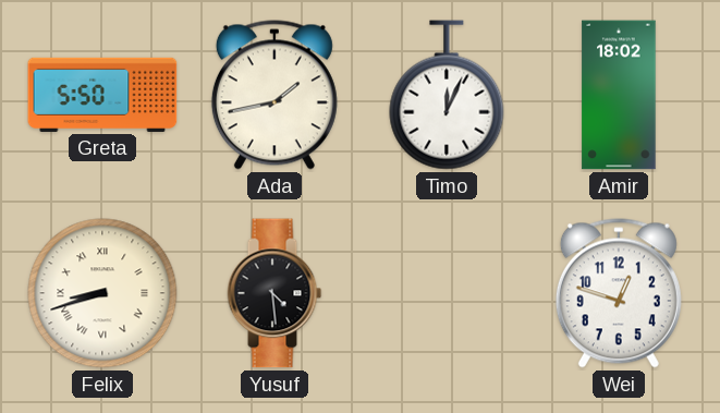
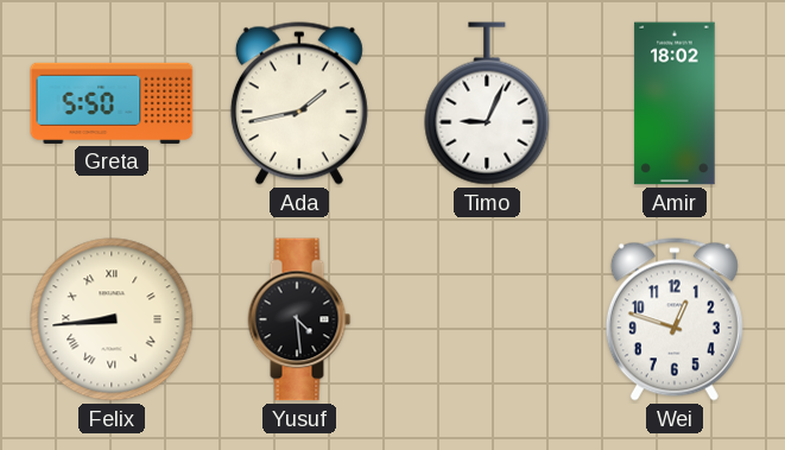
Timo: 12:04 -> 9:04
Felix: 8:42 -> 8:44
